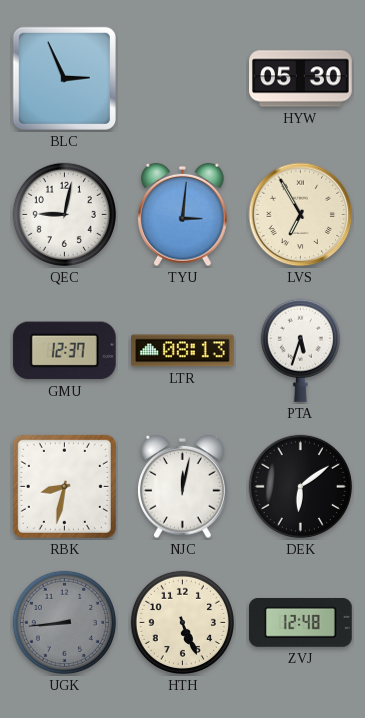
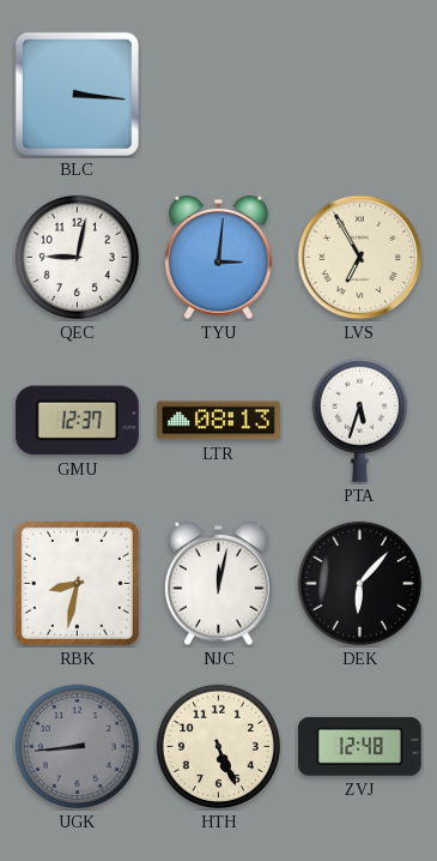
BLC: 2:56 -> 3:16
HYW: 05:30 -> none
DEK: 6:09 -> 6:07
